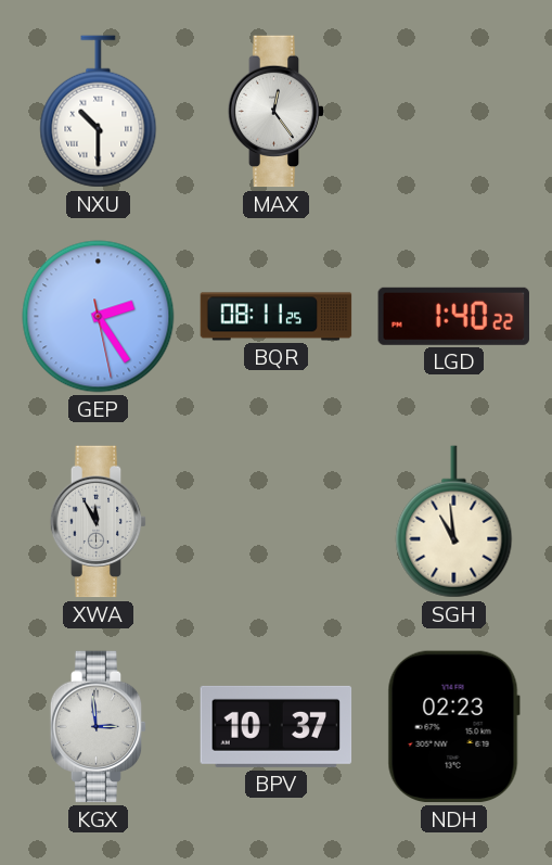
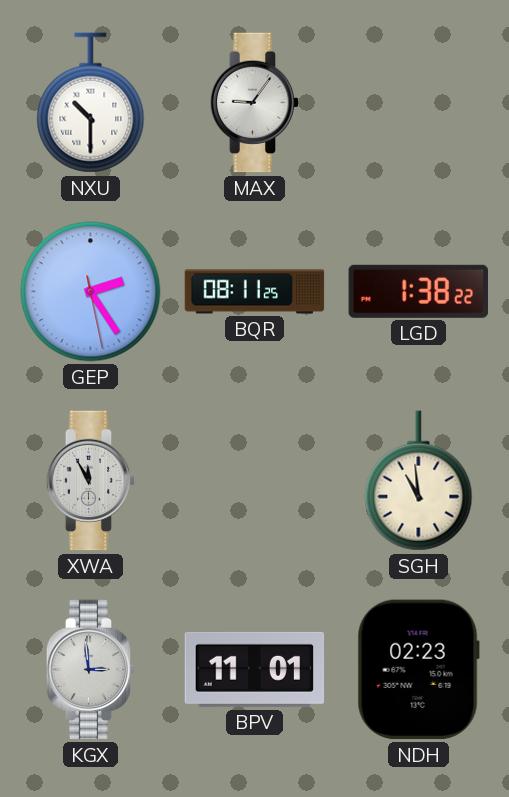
MAX: 12:24 -> 9:06
LGD: 1:40 -> 1:38
BPV: 10:37 -> 11:01
